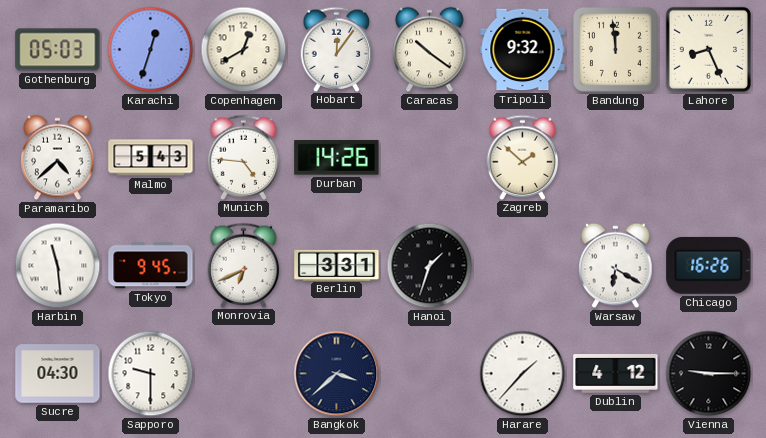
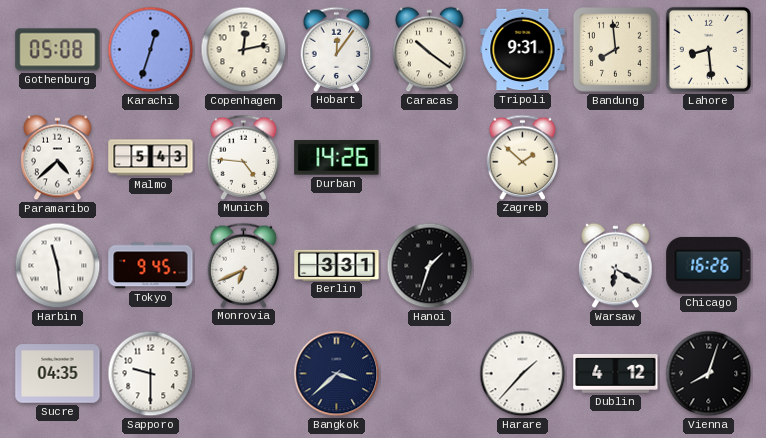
Gothenburg: 05:03 -> 05:08
Copenhagen: 12:40 -> 12:13
Tripoli: 9:32 -> 9:31
Bandung: 11:59 -> 7:59
Lahore: 8:26 -> 8:29
Sucre: 04:30 -> 04:35
Vienna: 9:15 -> 8:03
